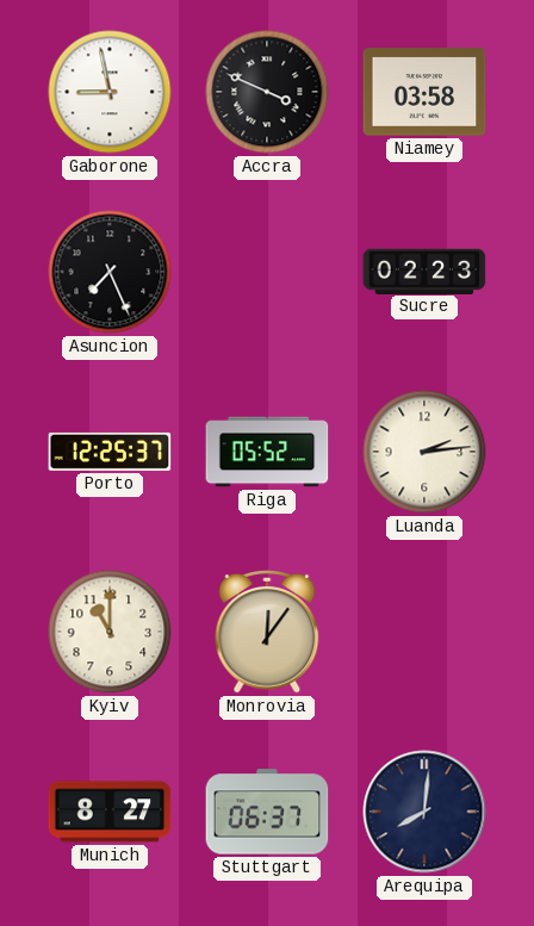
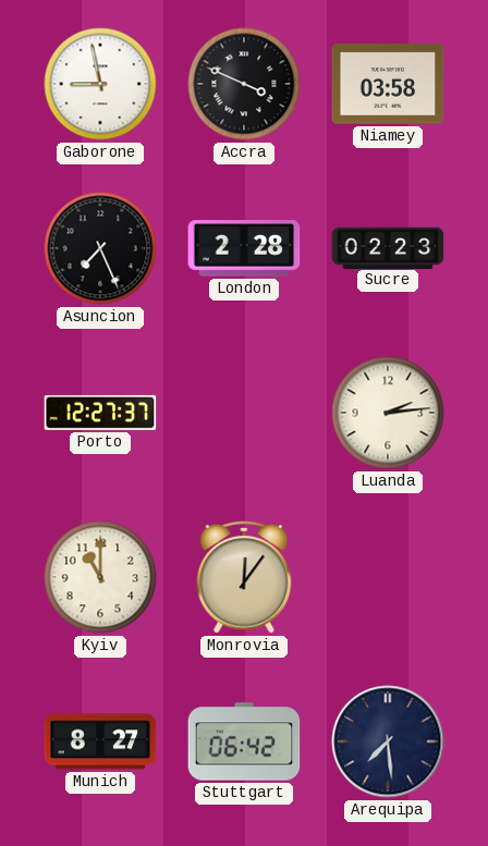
London: none -> 2:28
Porto: 12:25 -> 12:27
Riga: 05:52 -> none
Stuttgart: 06:37 -> 06:42
Arequipa: 8:01 -> 7:29
